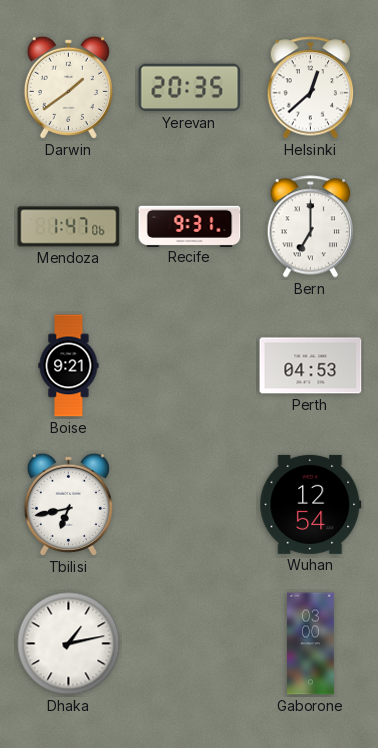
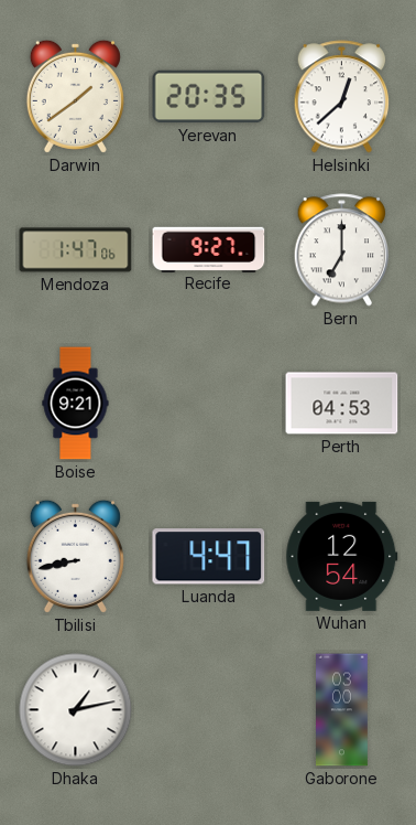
Recife: 9:31 -> 9:27
Tbilisi: 6:43 -> 8:43
Luanda: none -> 4:47
